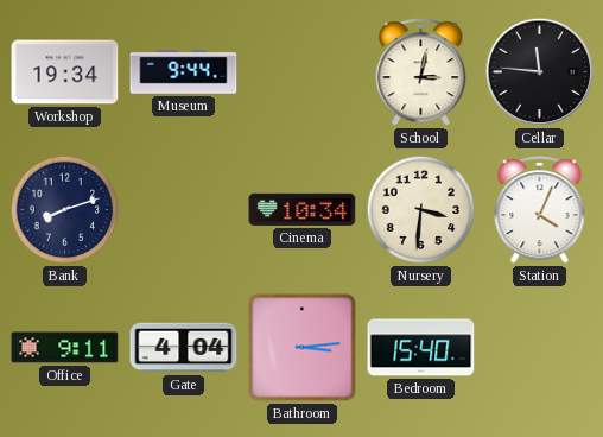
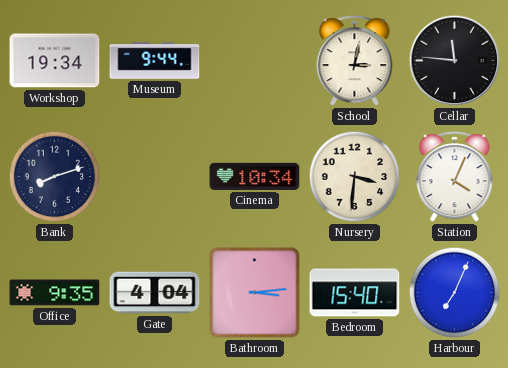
Office: 9:11 -> 9:35
Harbour: none -> 7:04
